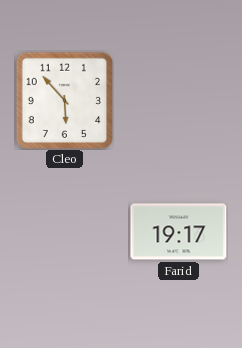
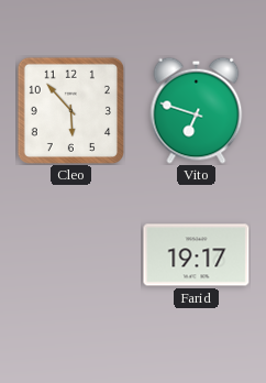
Vito: none -> 6:48
